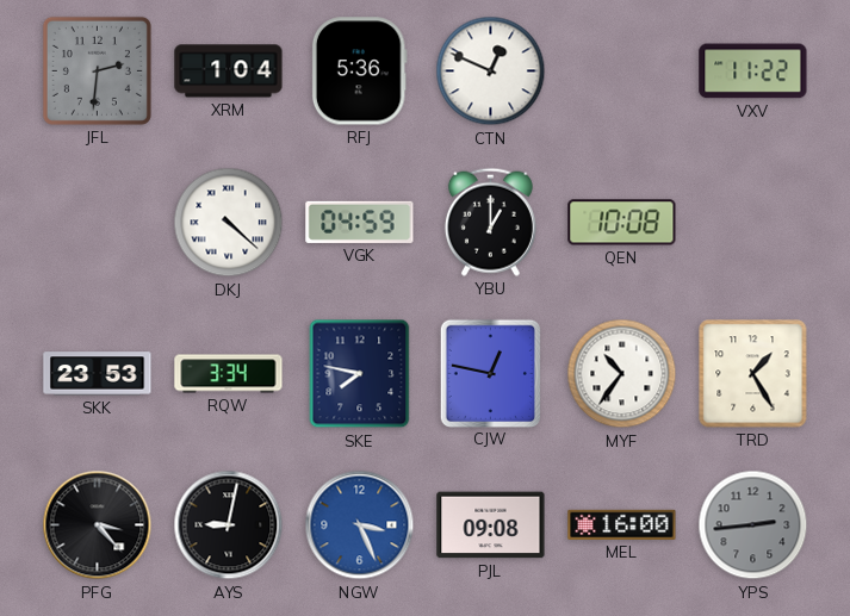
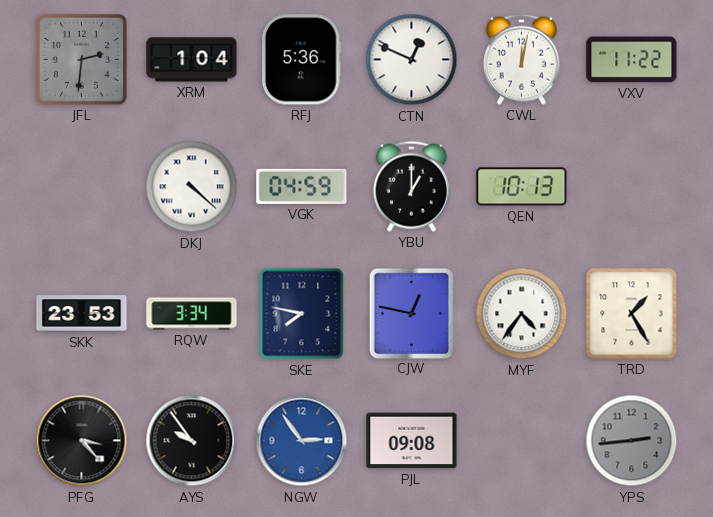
CWL: none -> 12:02
QEN: 10:08 -> 10:13
MYF: 10:36 -> 4:36
AYS: 9:02 -> 9:54
NGW: 3:26 -> 2:54
MEL: 16:00 -> none
